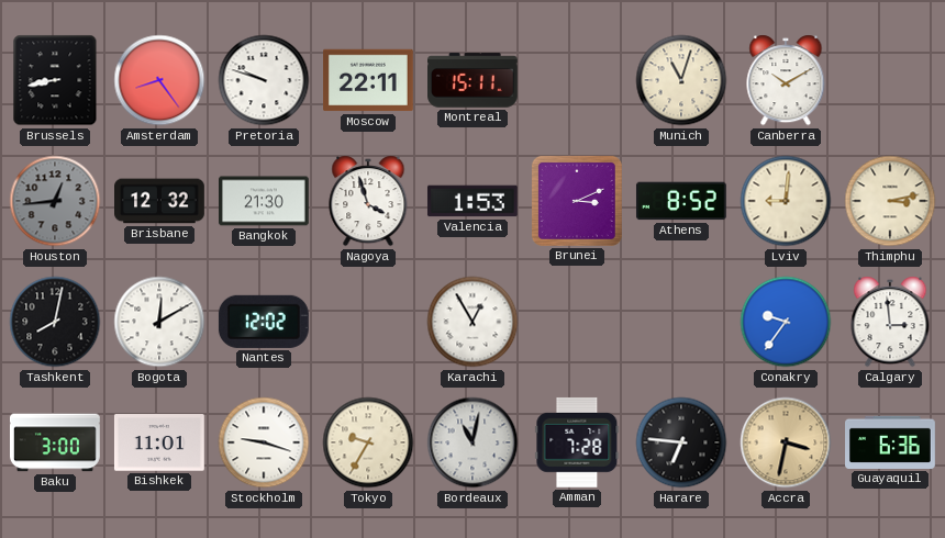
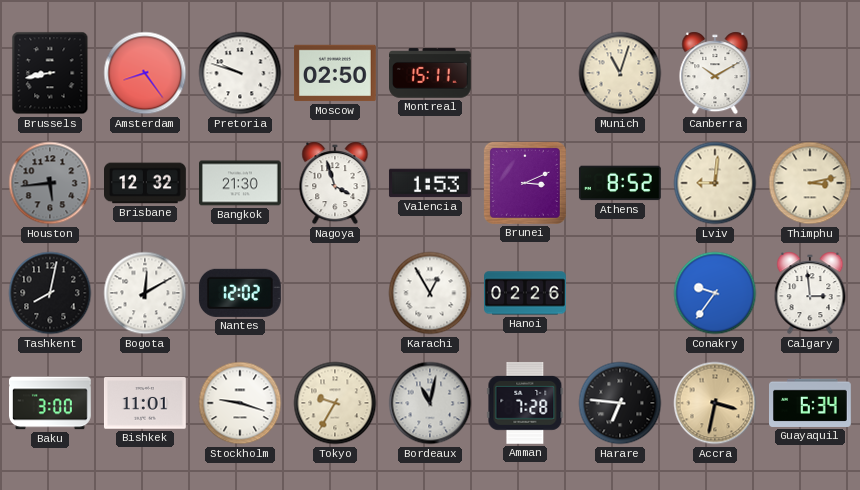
Moscow: 22:11 -> 02:50
Houston: 12:44 -> 5:44
Hanoi: none -> 02:26
Guayaquil: 6:36 -> 6:34
